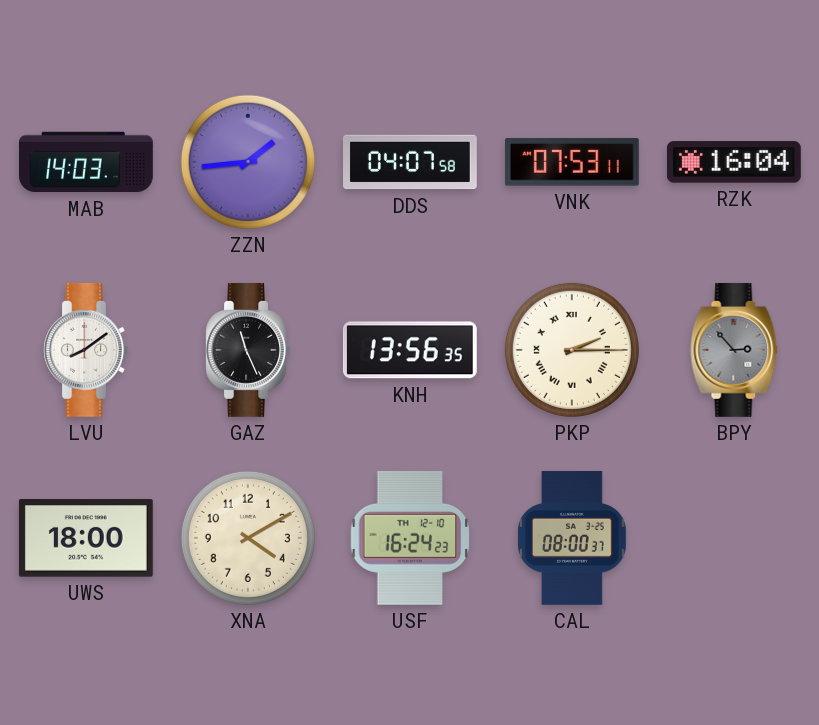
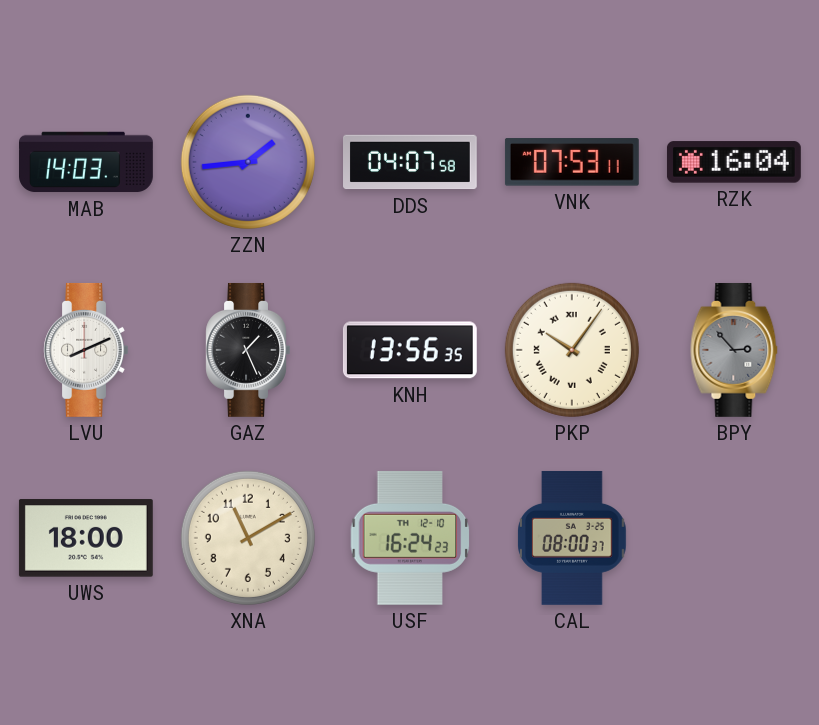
LVU: 8:09 -> 8:11
GAZ: 11:26 -> 1:26
PKP: 2:15 -> 10:06
XNA: 4:10 -> 11:10
